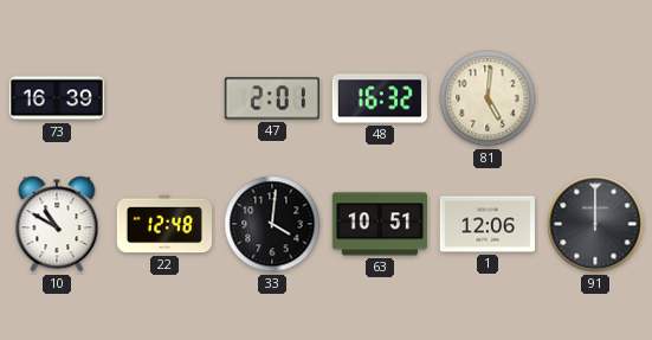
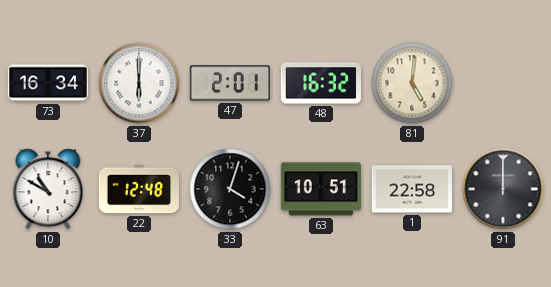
73: 16:39 -> 16:34
37: none -> 6:00
33: 4:01 -> 4:03
1: 12:06 -> 22:58
